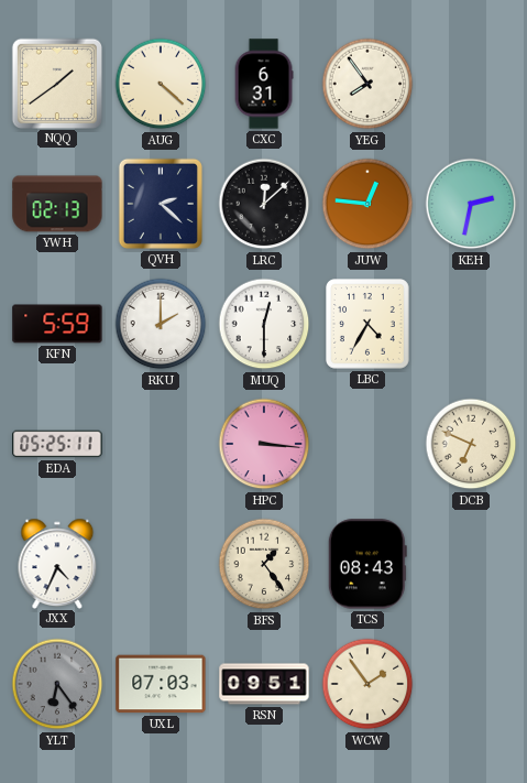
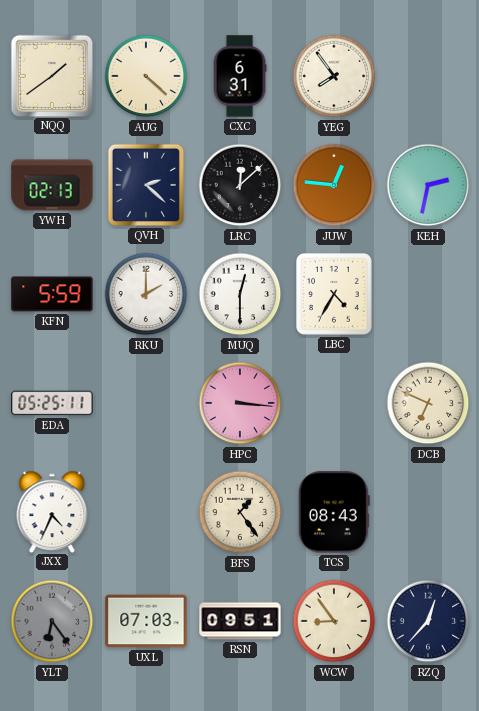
WCW: 1:54 -> 8:54
RZQ: none -> 12:37
